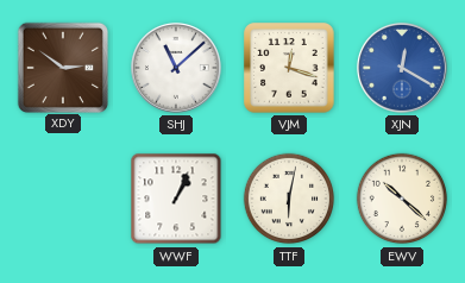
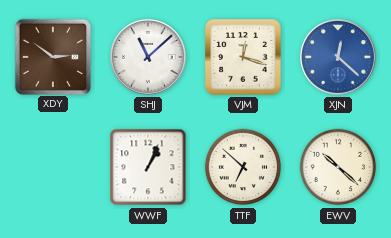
XJN: 12:20 -> 12:22
TTF: 6:02 -> 6:52
